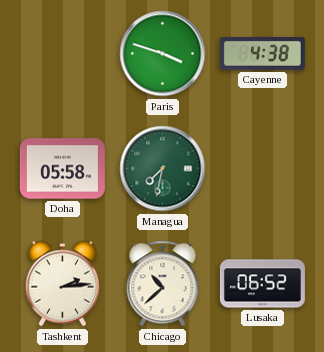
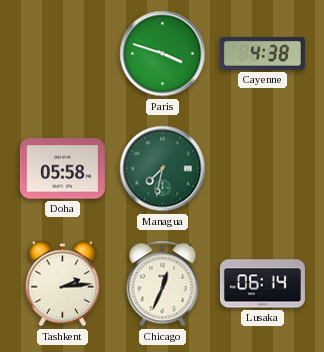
Chicago: 10:38 -> 12:34
Lusaka: 06:52 -> 06:14
